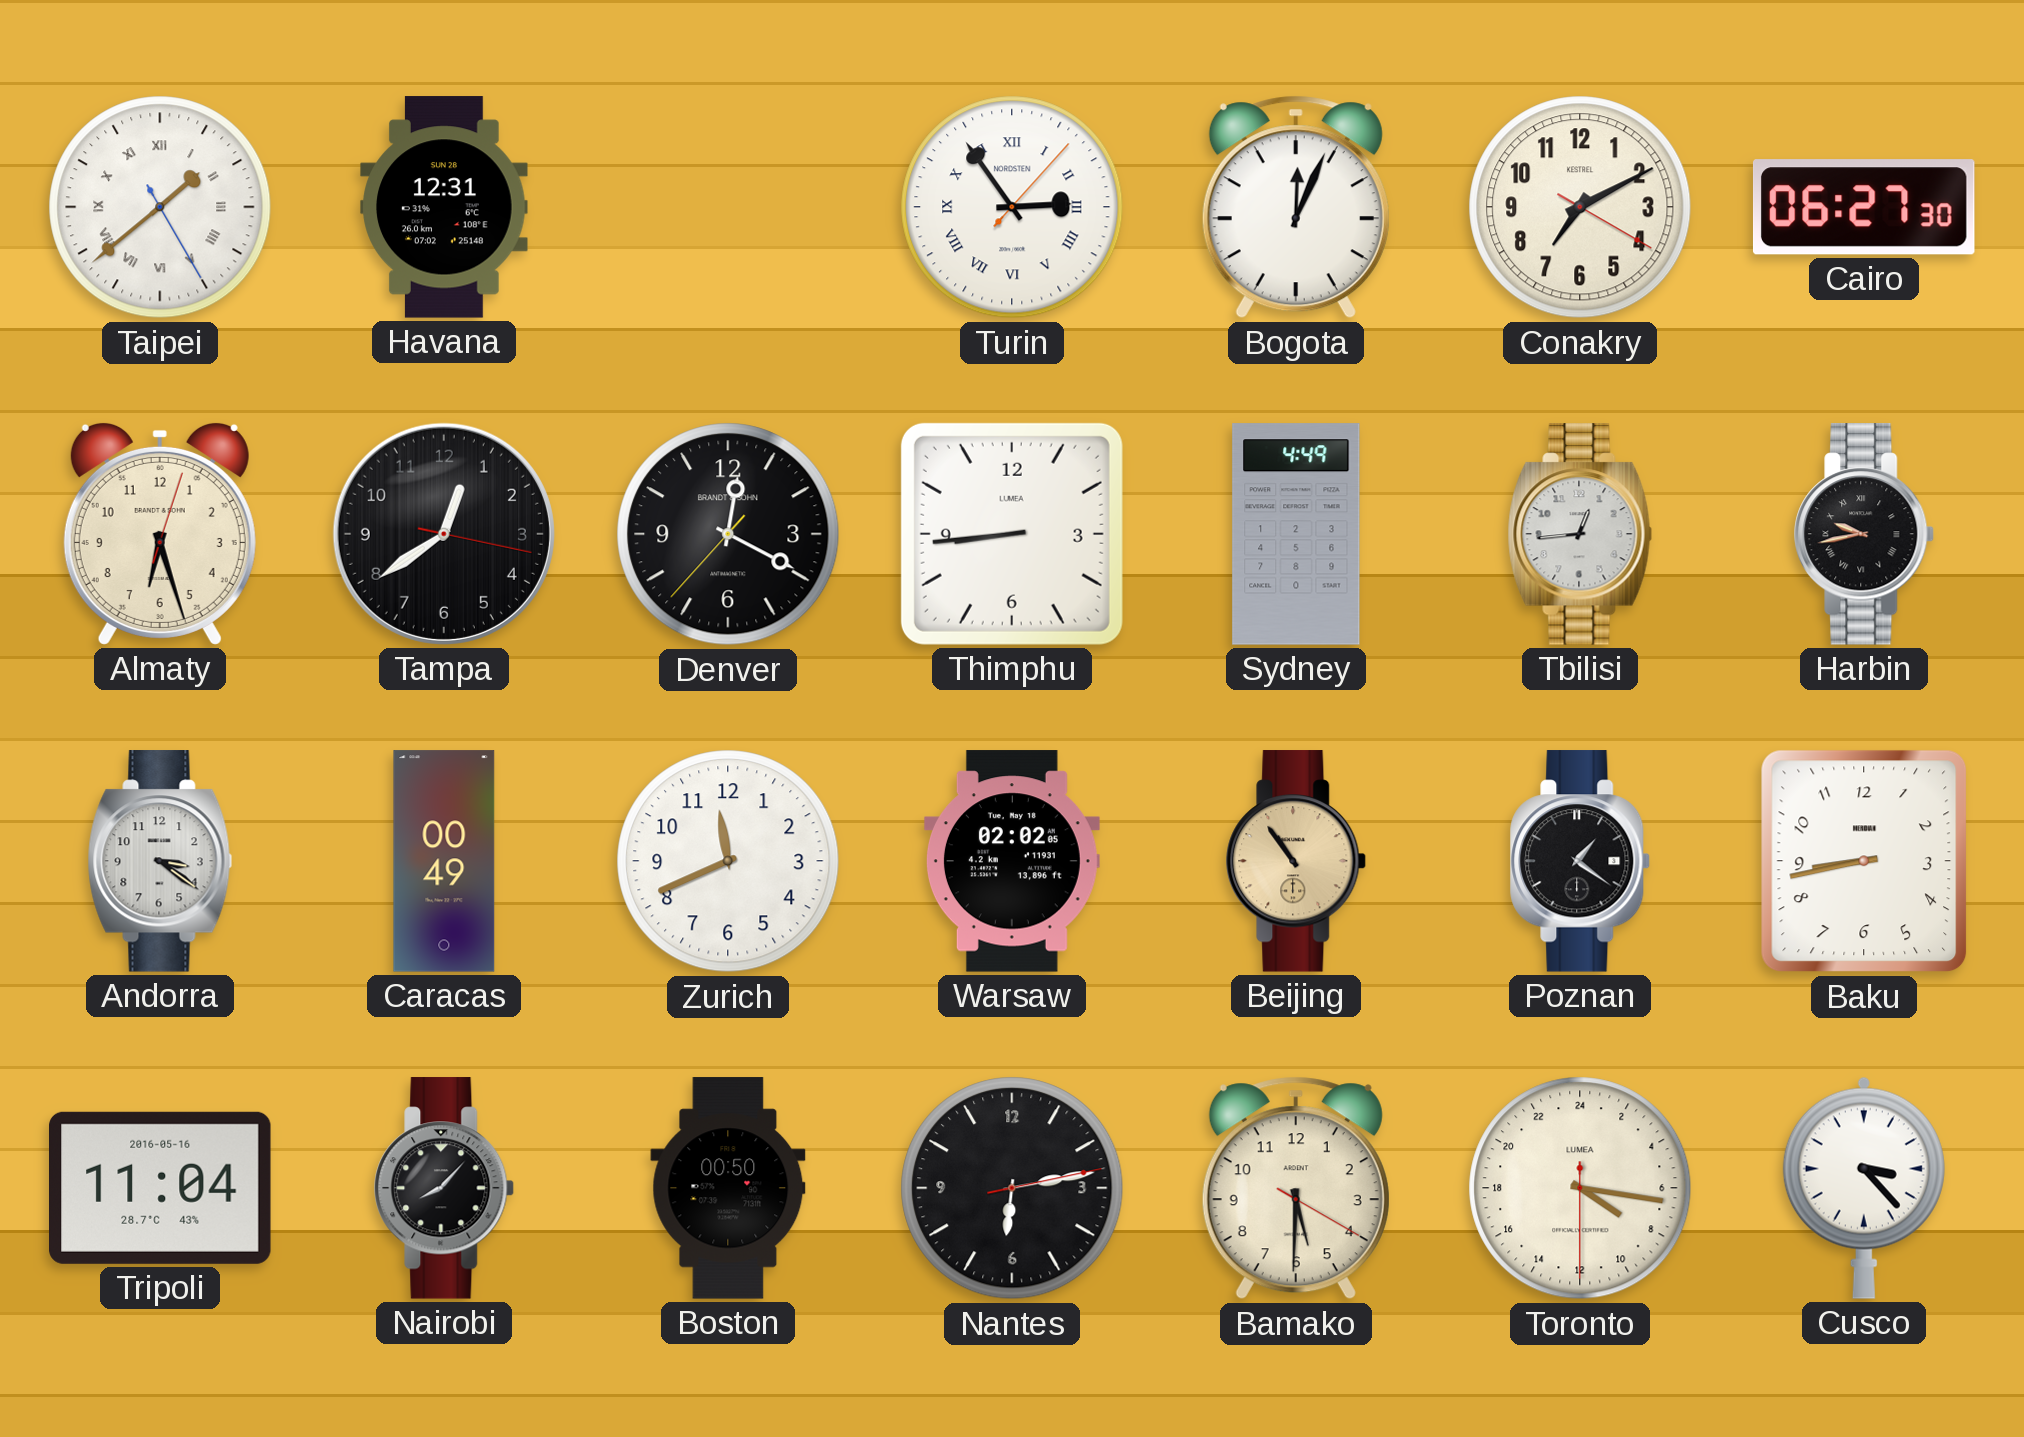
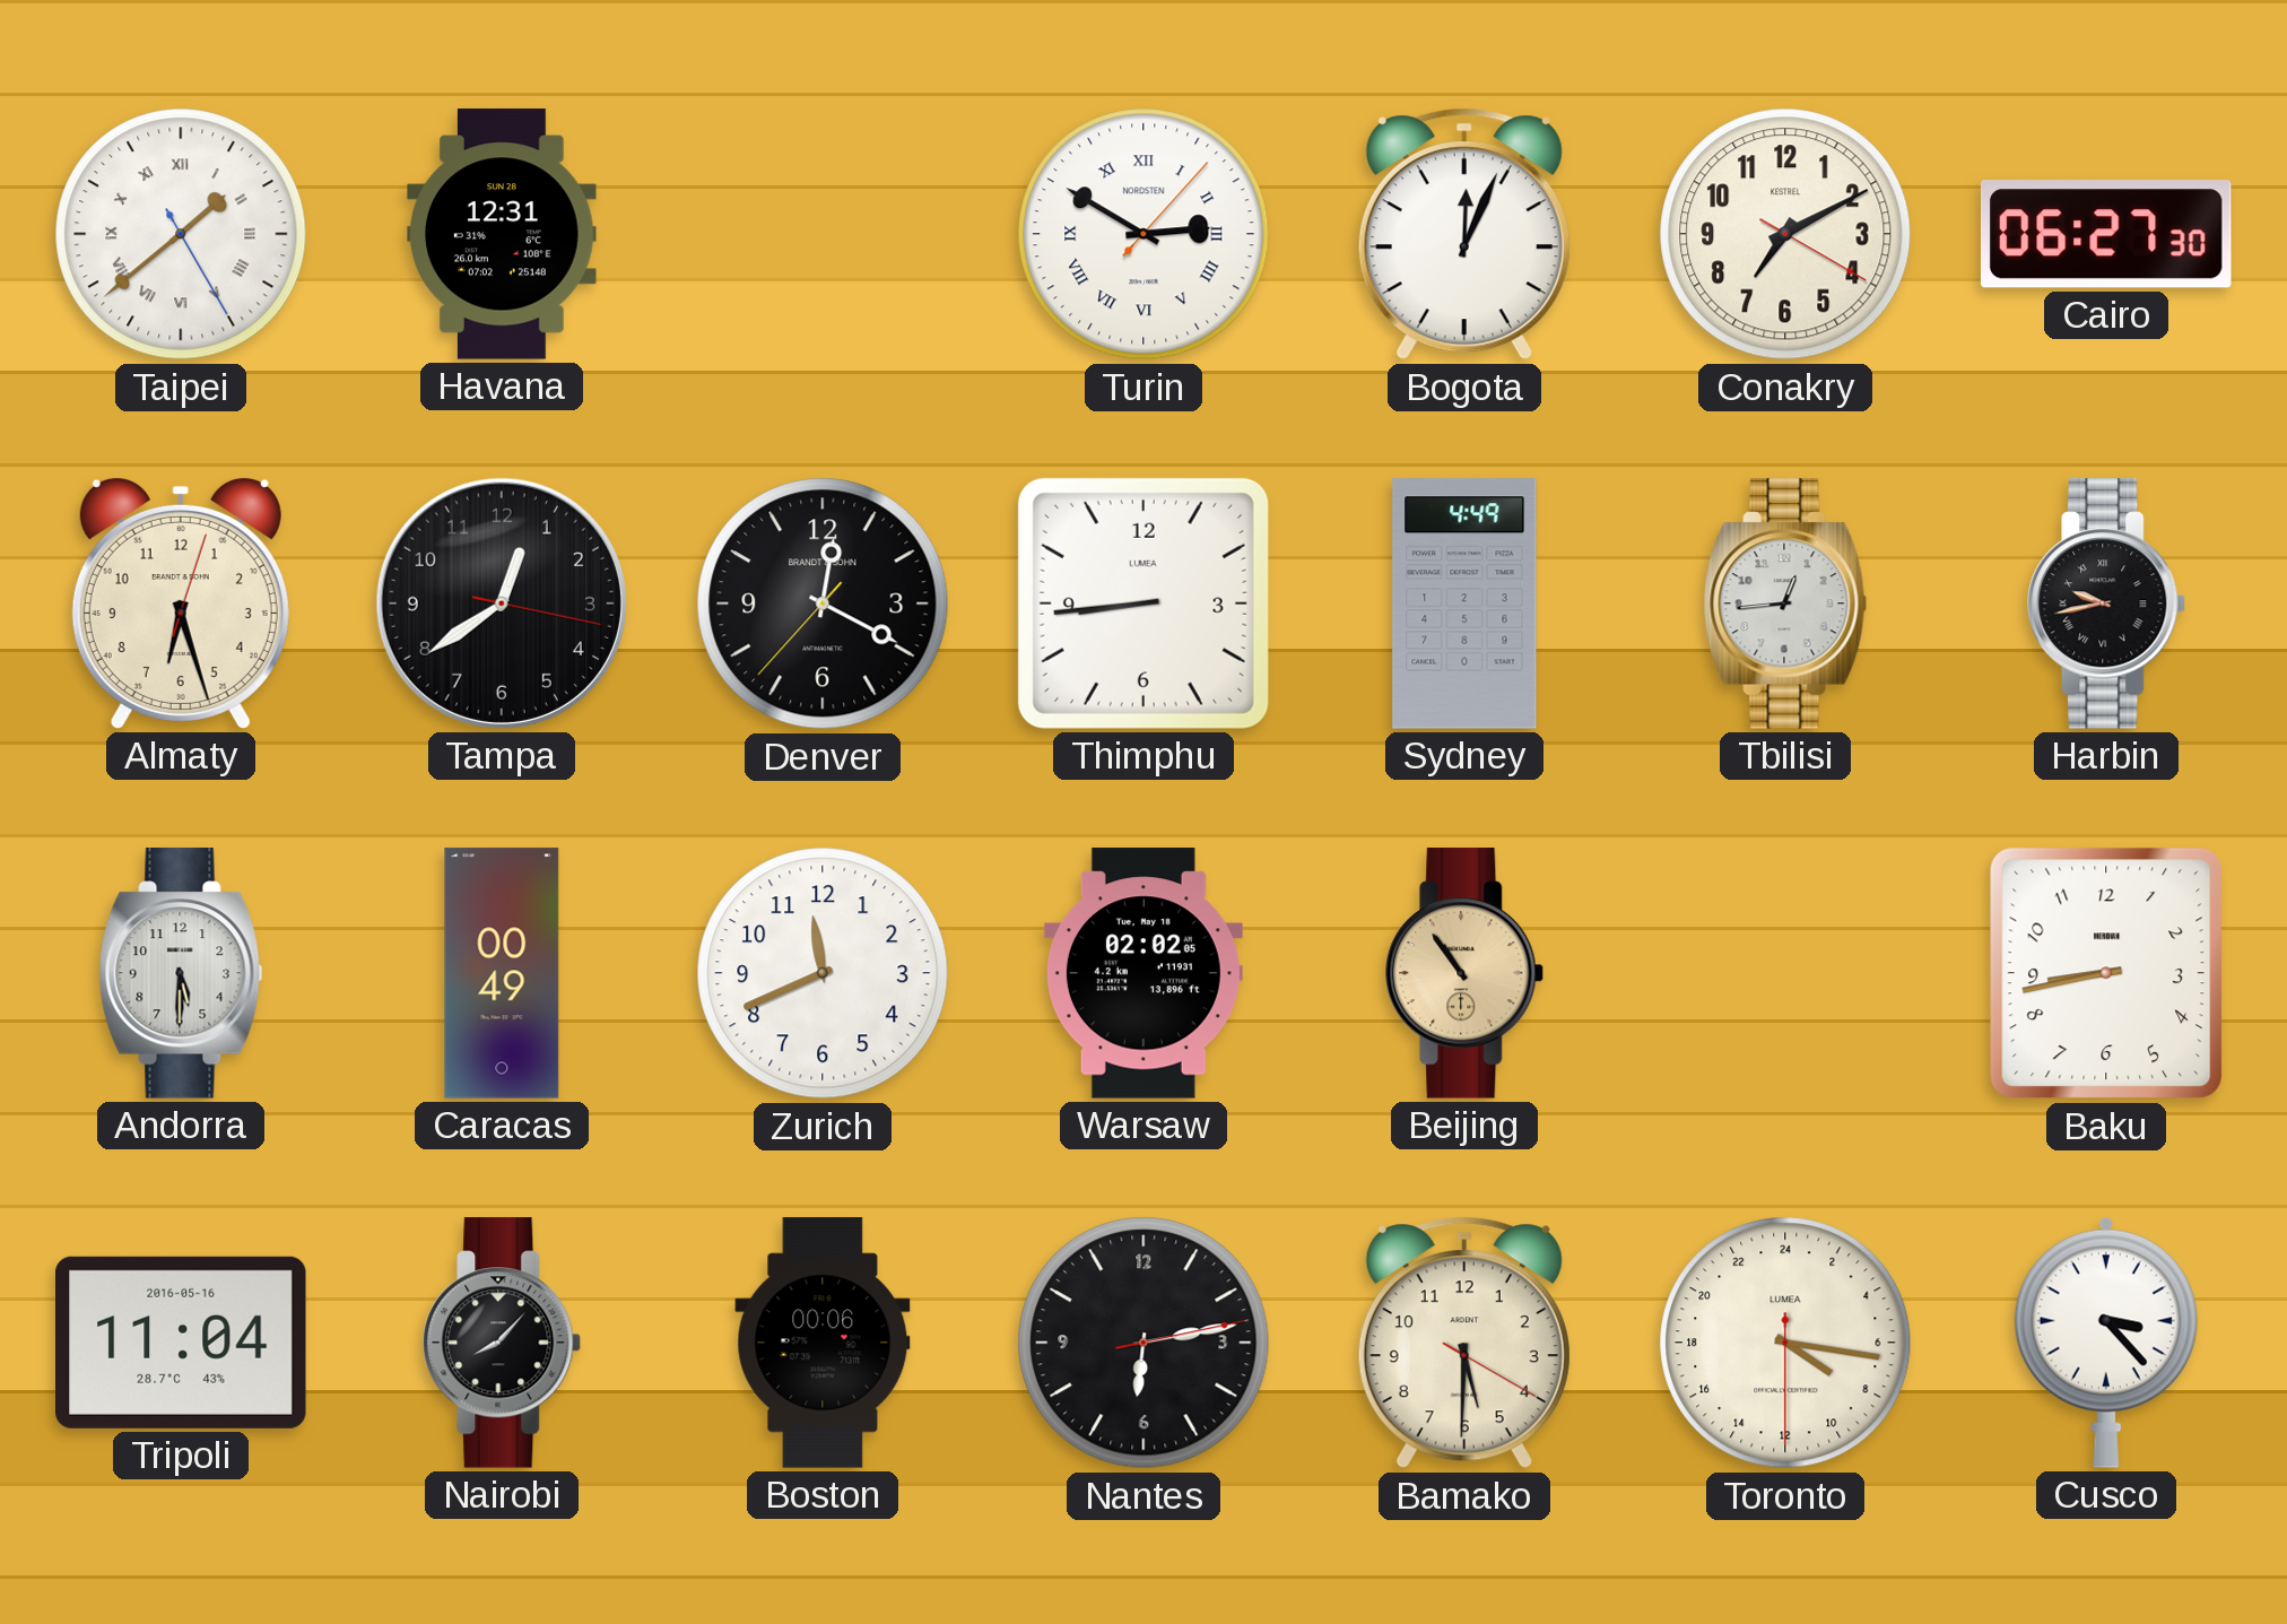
Turin: 2:54 -> 2:50
Andorra: 3:21 -> 5:30
Poznan: 1:21 -> none
Boston: 00:50 -> 00:06
